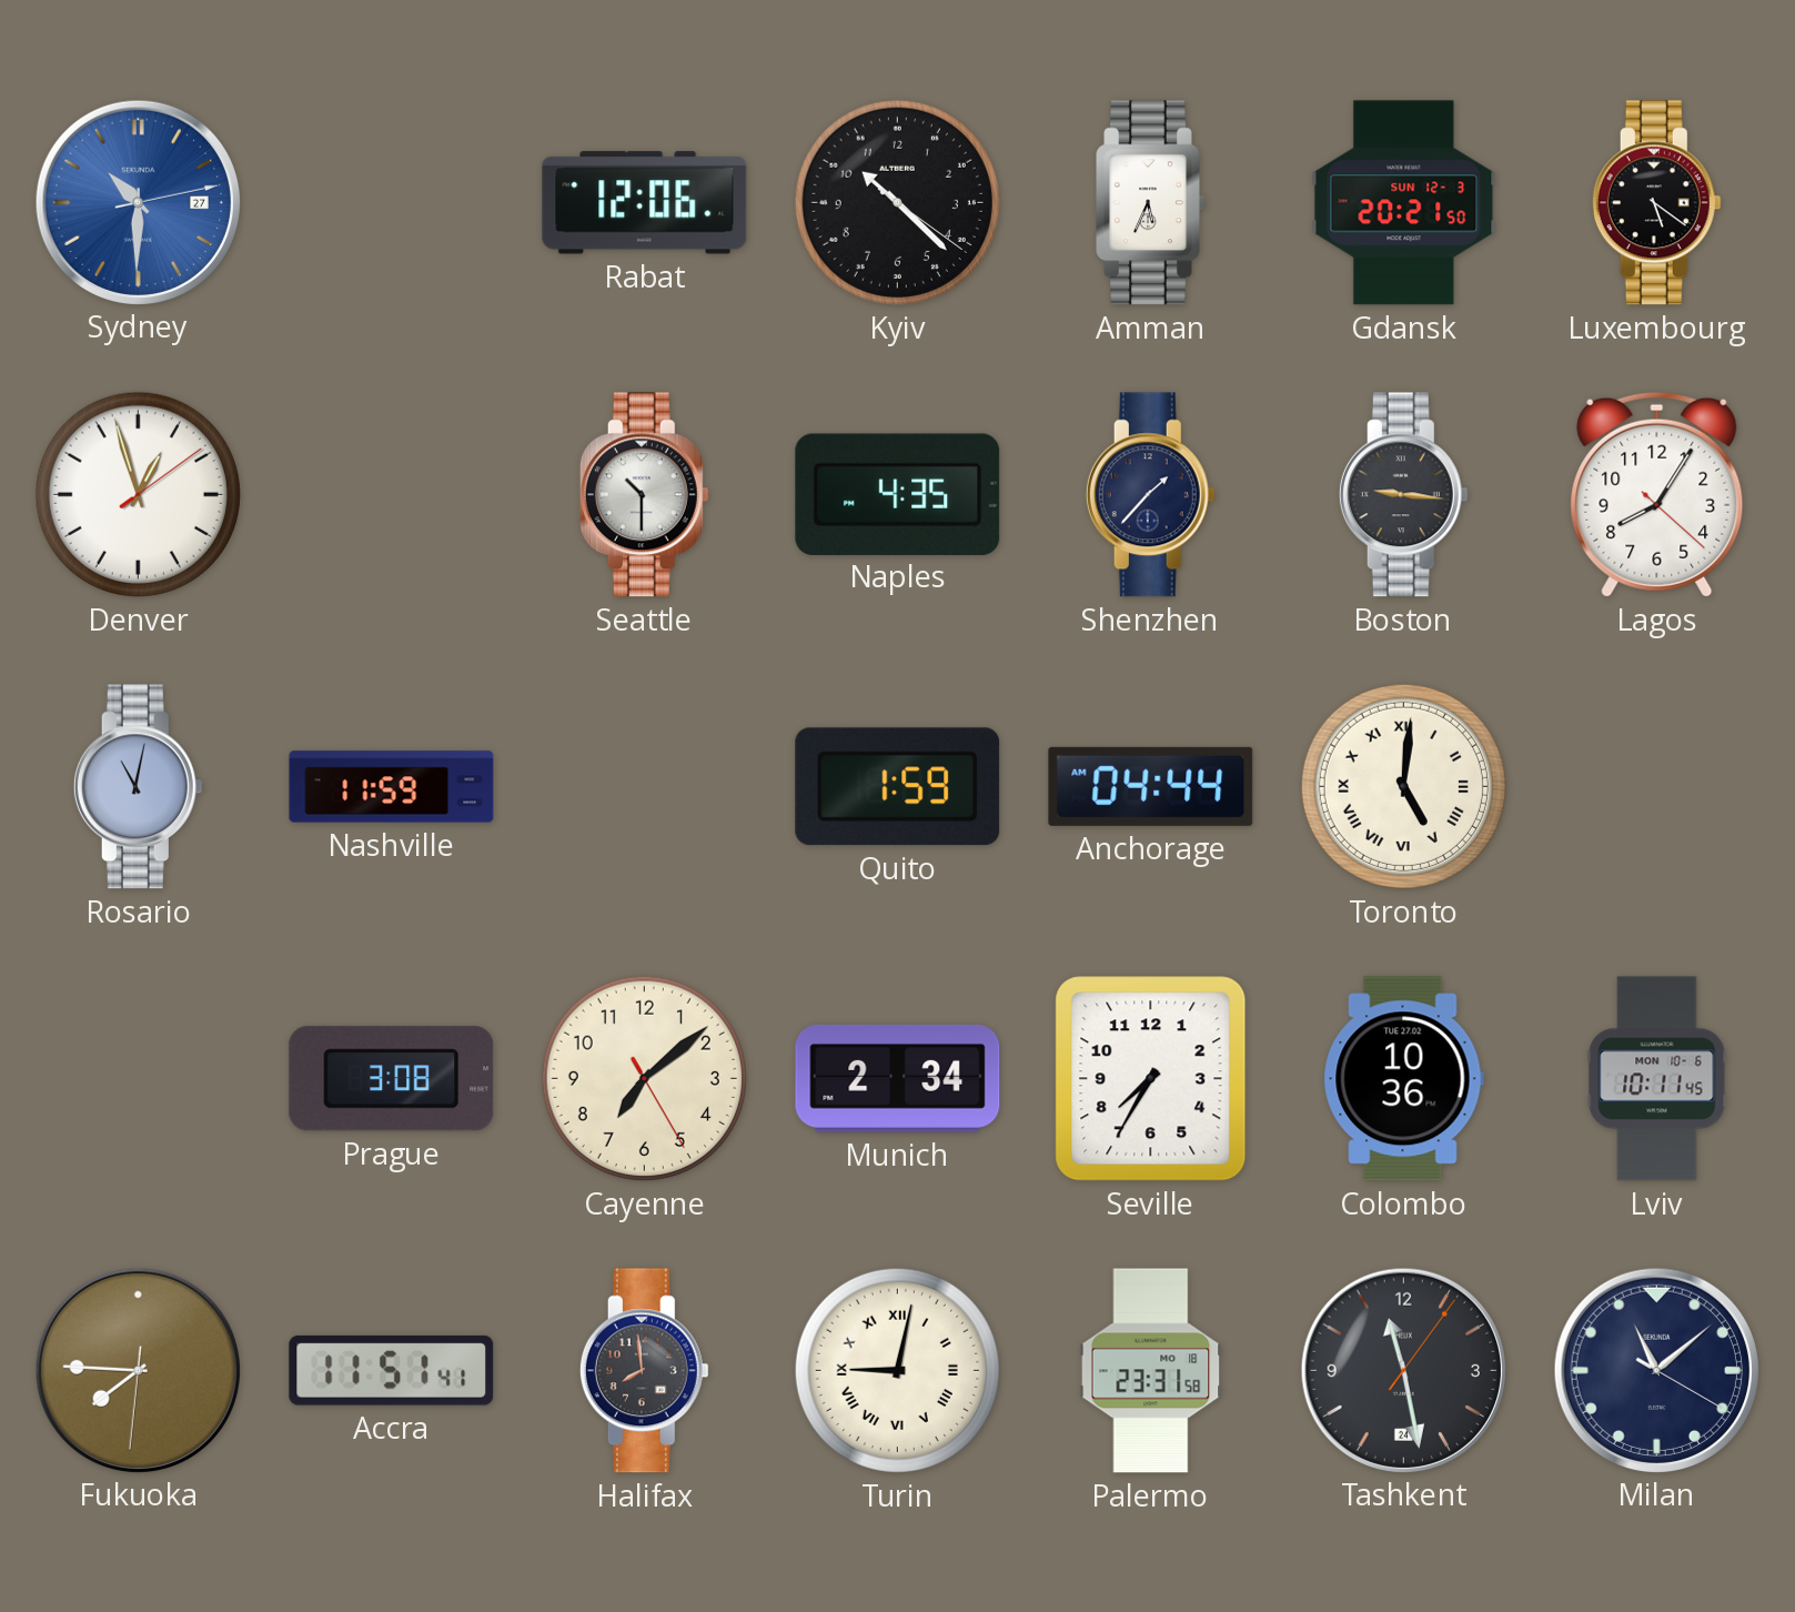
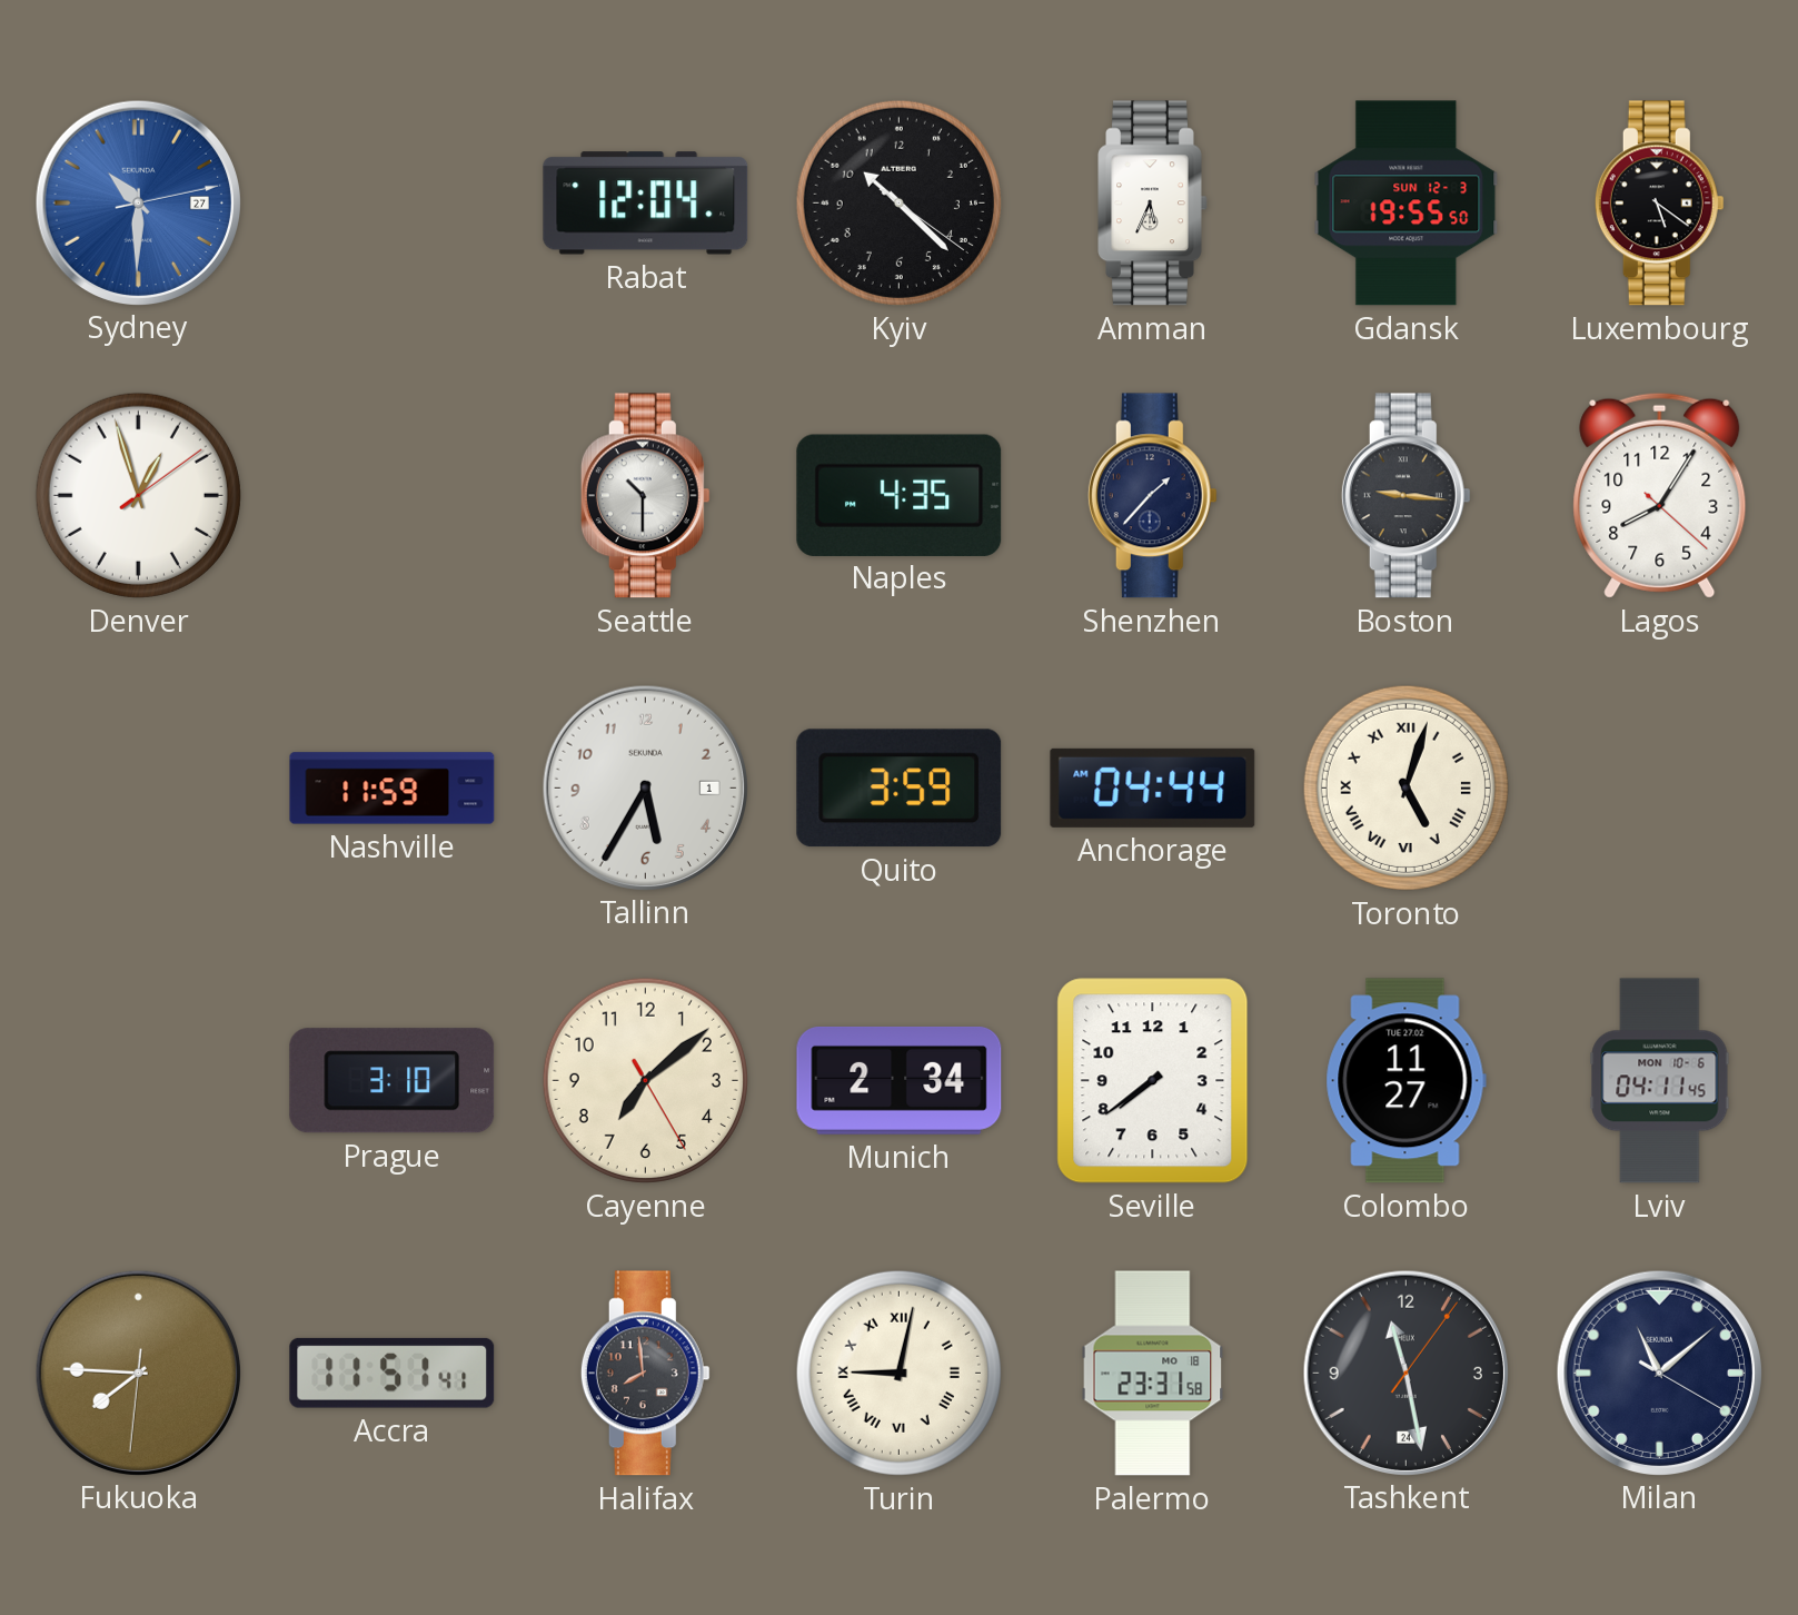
Rabat: 12:06 -> 12:04
Gdansk: 20:21 -> 19:55
Rosario: 11:02 -> none
Tallinn: none -> 5:35
Quito: 1:59 -> 3:59
Toronto: 5:01 -> 5:03
Prague: 3:08 -> 3:10
Seville: 7:35 -> 7:39
Colombo: 10:36 -> 11:27
Lviv: 10:11 -> 04:11
